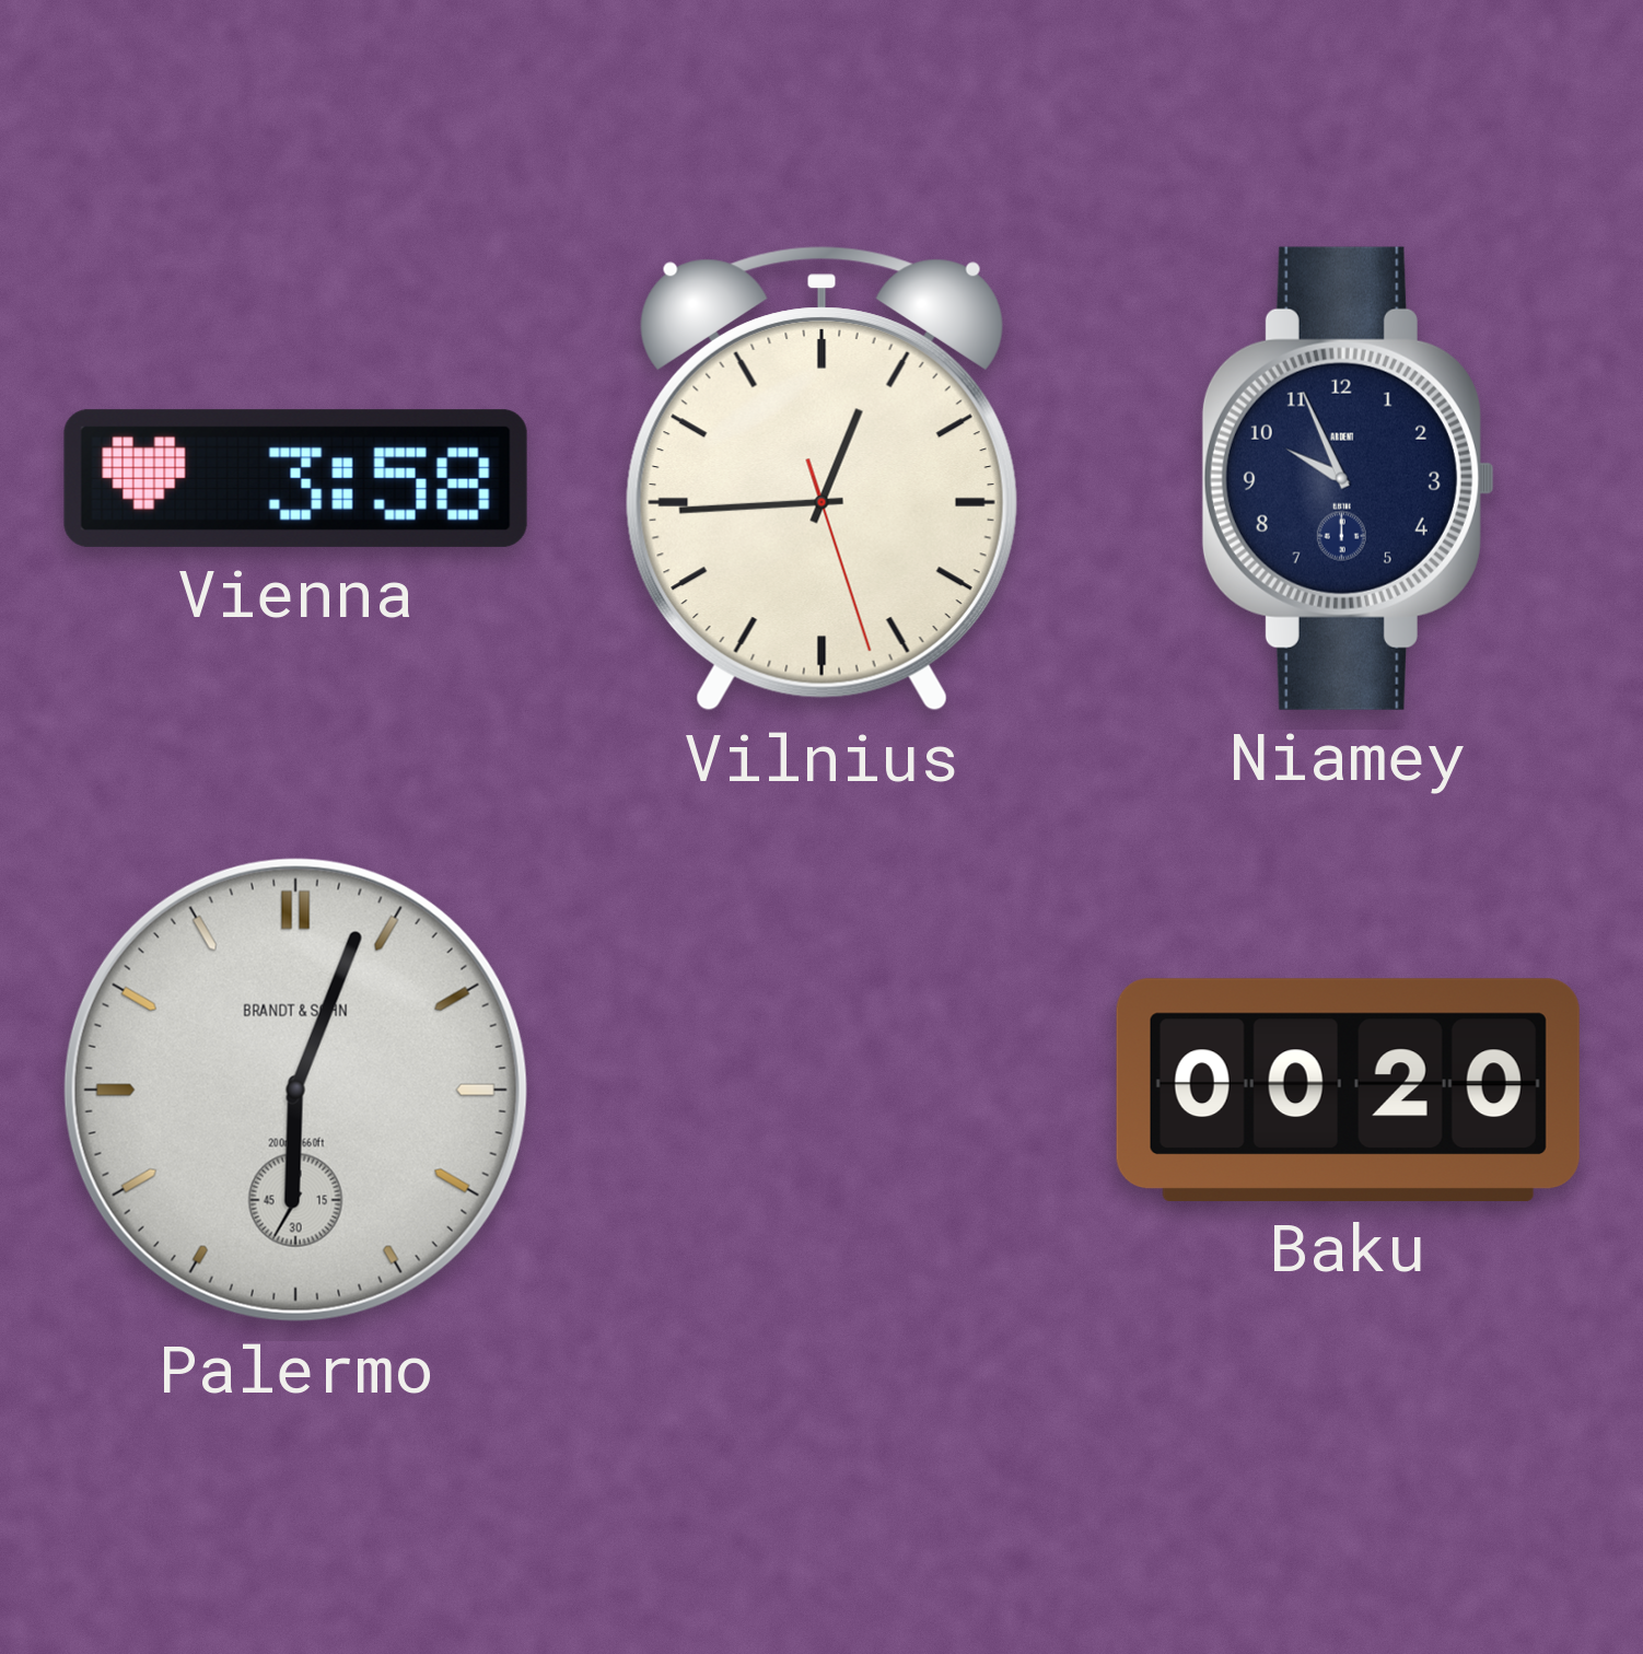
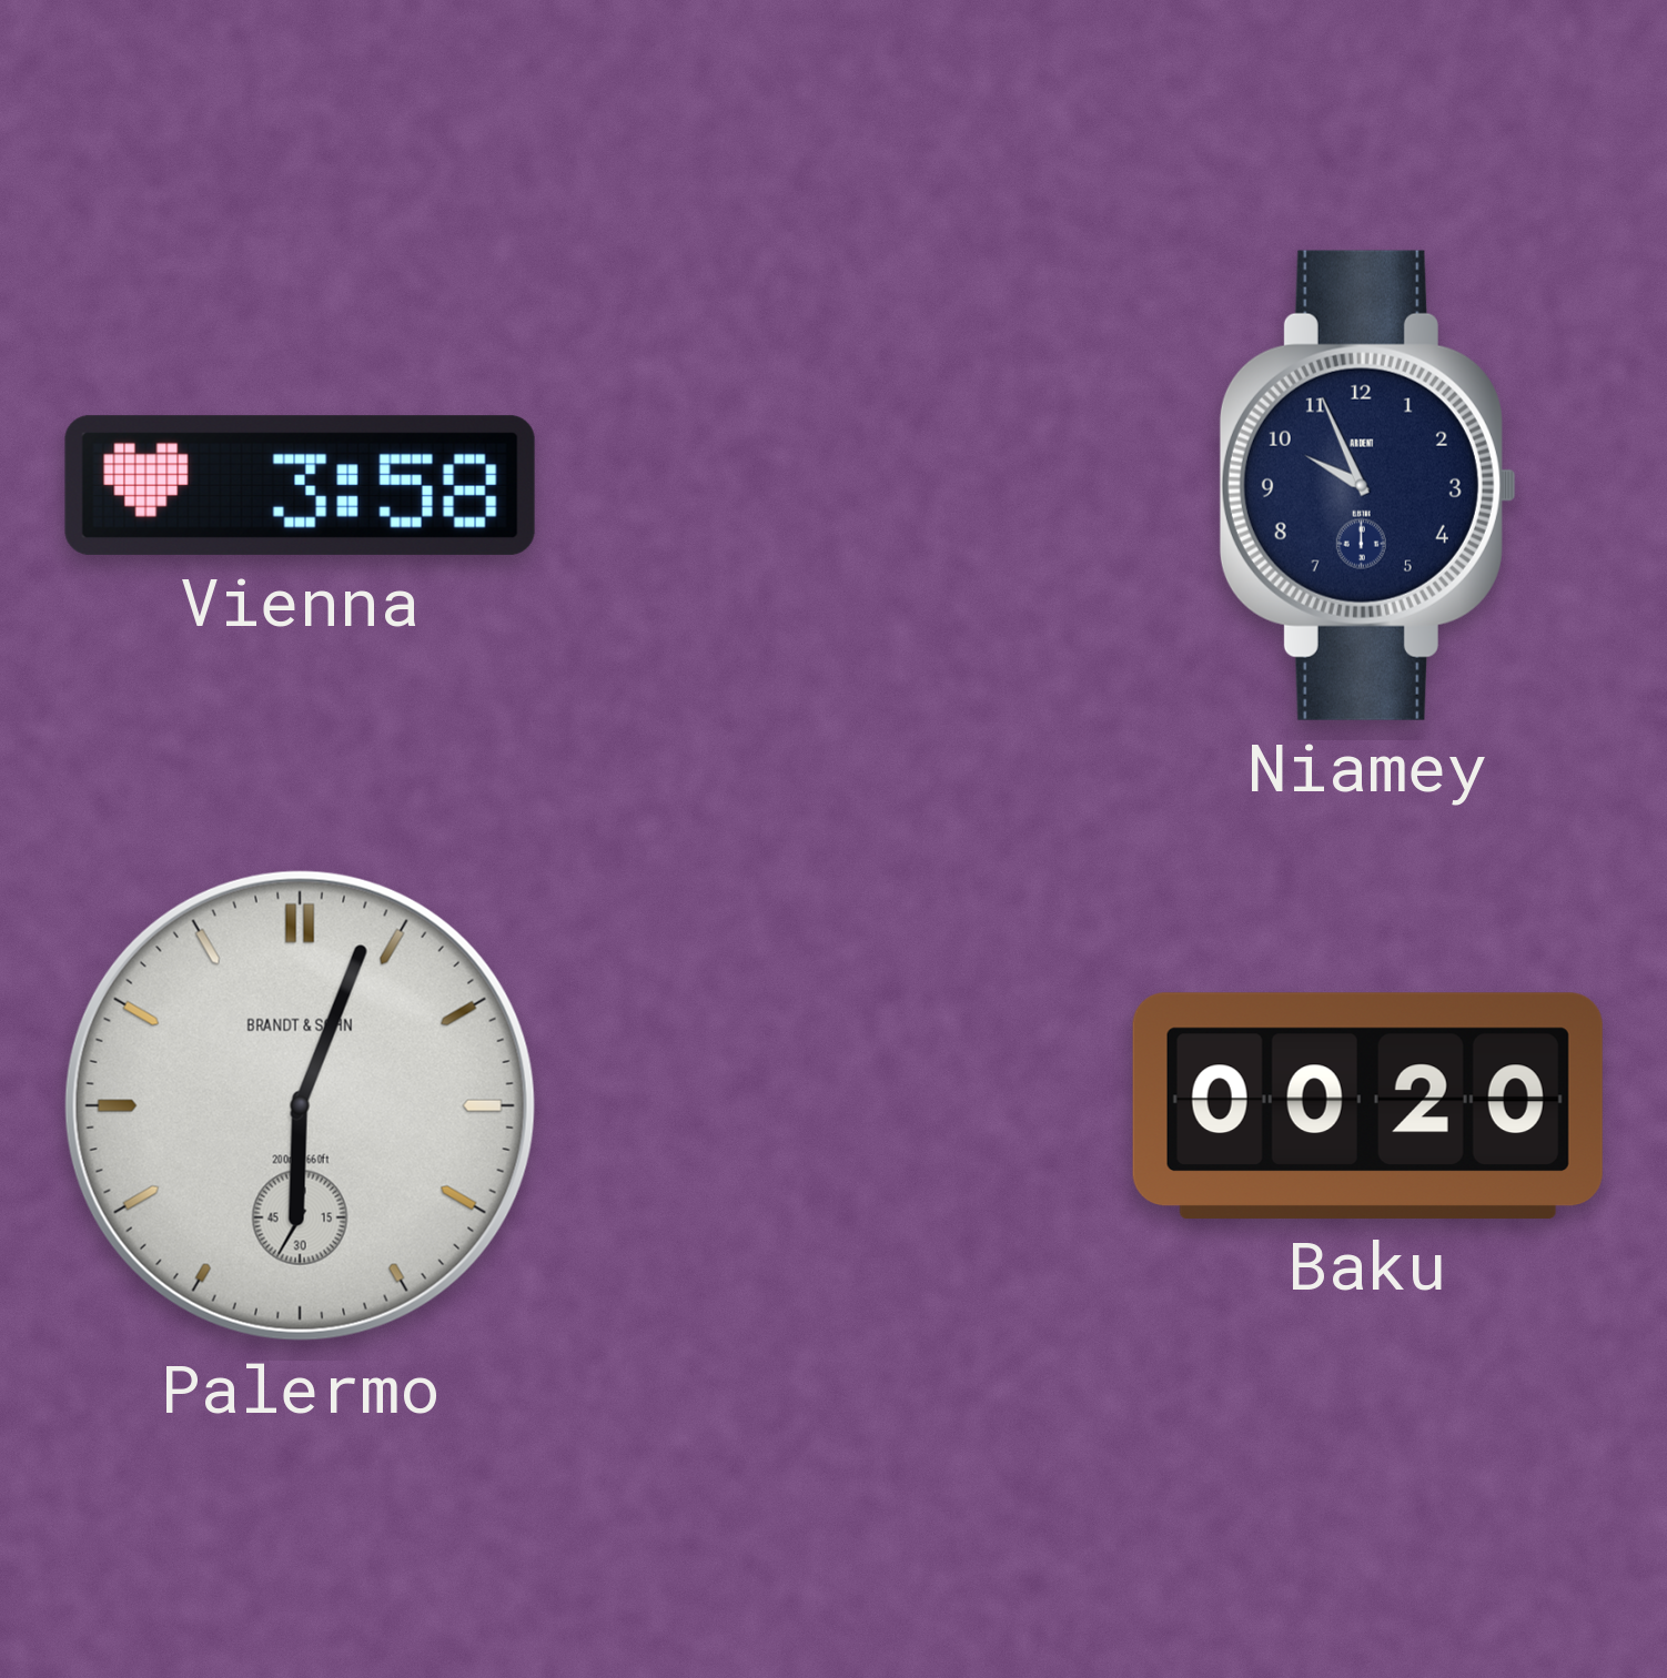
Vilnius: 12:44 -> none
